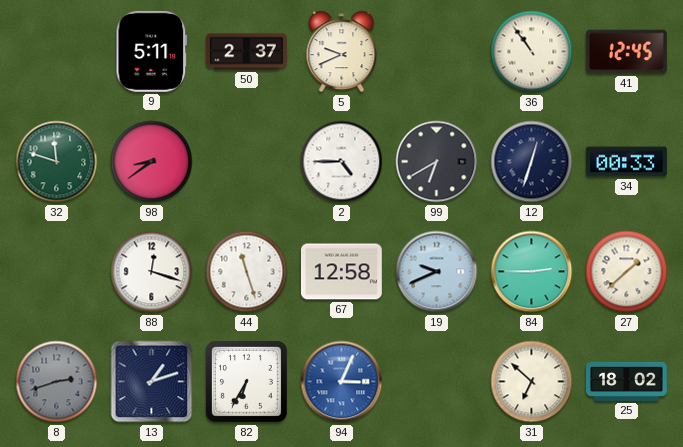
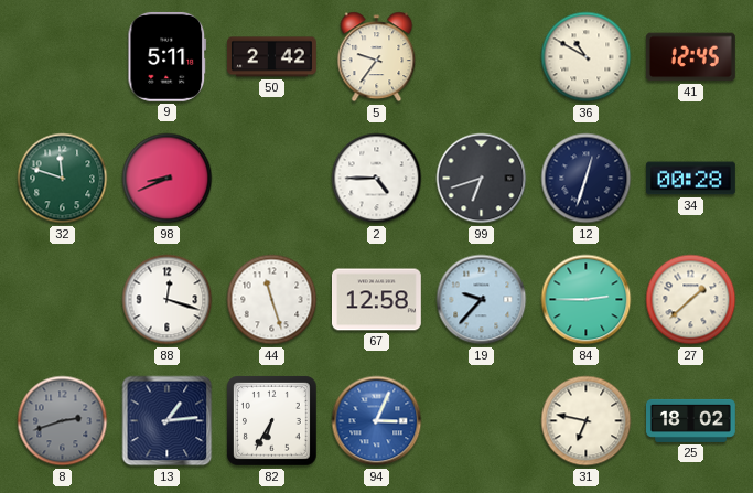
50: 2:37 -> 2:42
5: 9:41 -> 9:36
36: 10:54 -> 10:50
98: 8:39 -> 8:41
99: 6:40 -> 6:42
34: 00:33 -> 00:28
19: 9:41 -> 9:37
13: 1:12 -> 1:14
31: 6:52 -> 6:47
